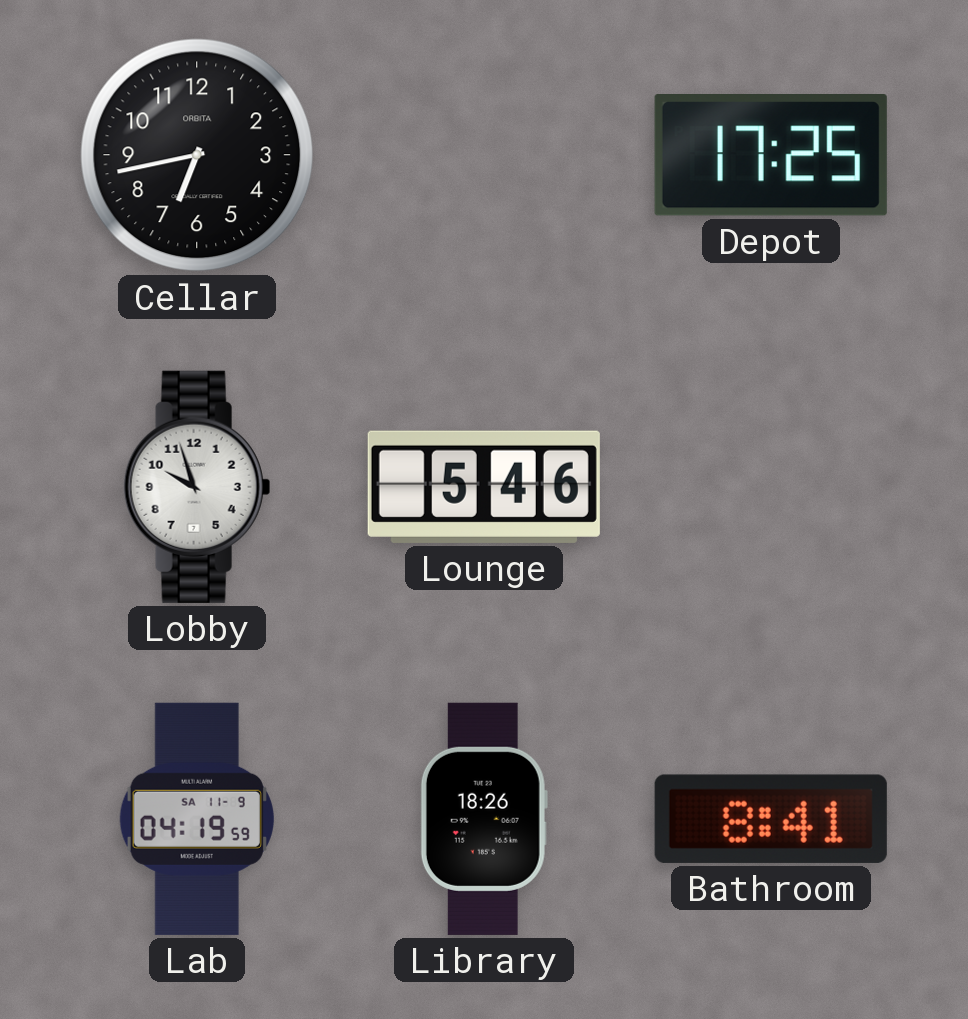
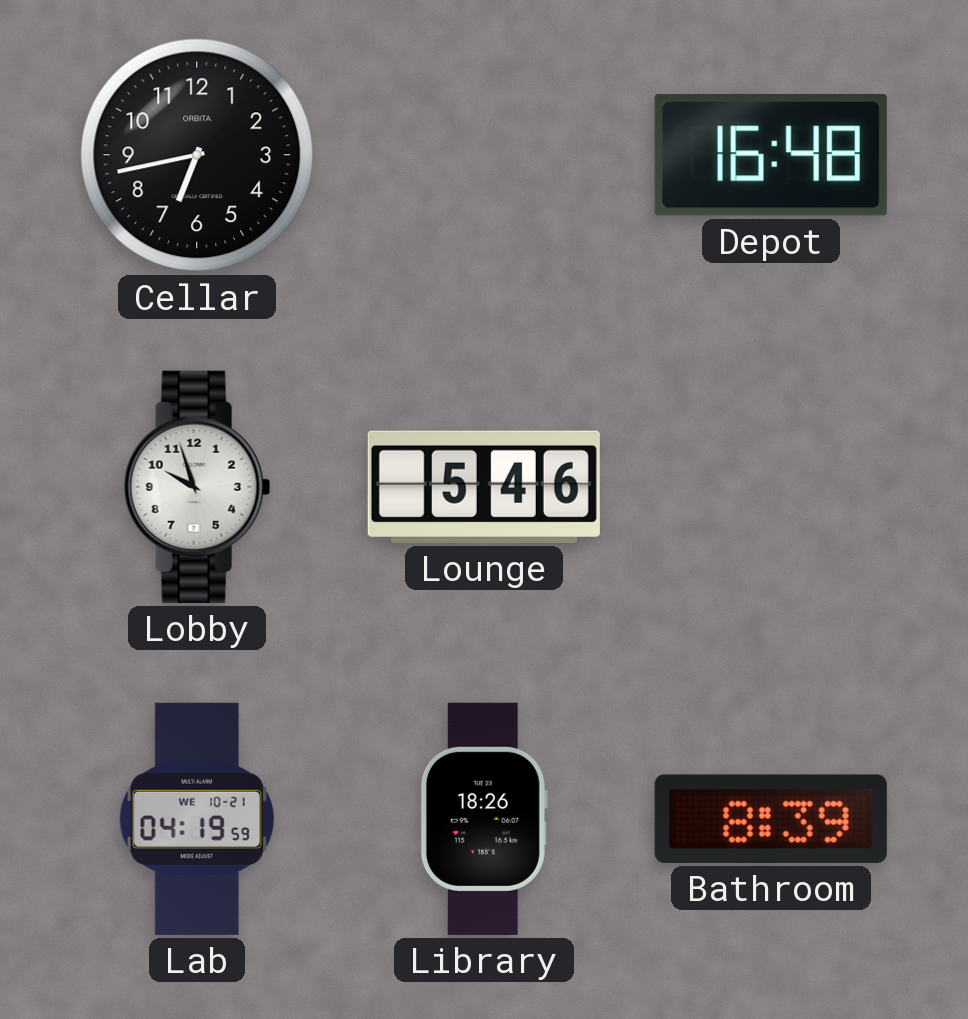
Depot: 17:25 -> 16:48
Lab date: SA 11-9 -> WE 10-21
Bathroom: 8:41 -> 8:39
